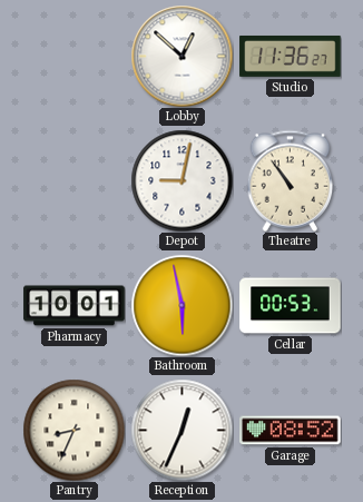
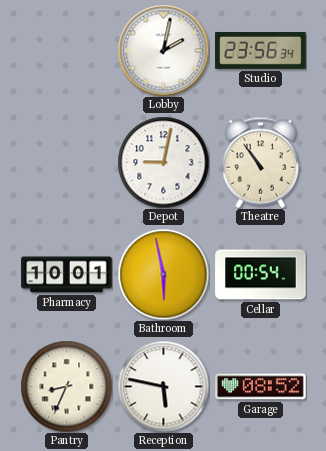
Lobby: 12:52 -> 2:02
Studio: 11:36 -> 23:56
Cellar: 00:53 -> 00:54
Reception: 12:34 -> 5:47
